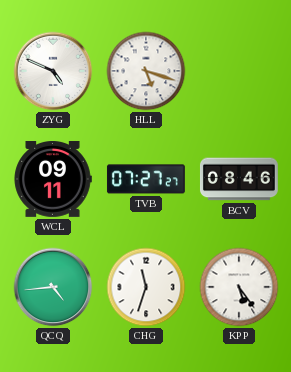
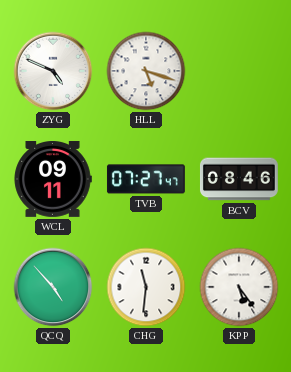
TVB: 07:27:27 -> 07:27:47
QCQ: 4:44 -> 4:53
CHG: 11:33 -> 11:31
